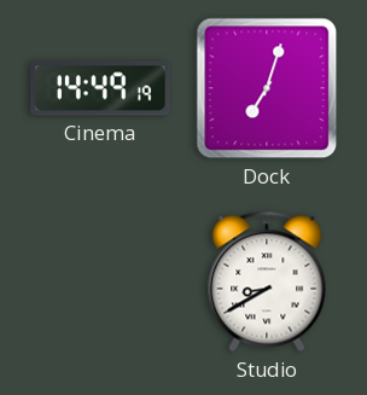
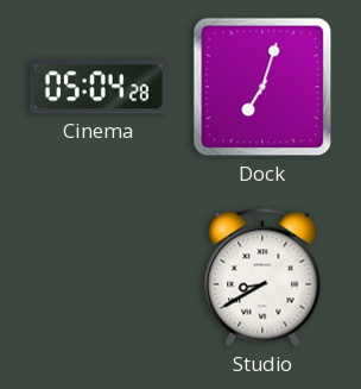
Cinema: 14:49 -> 05:04
